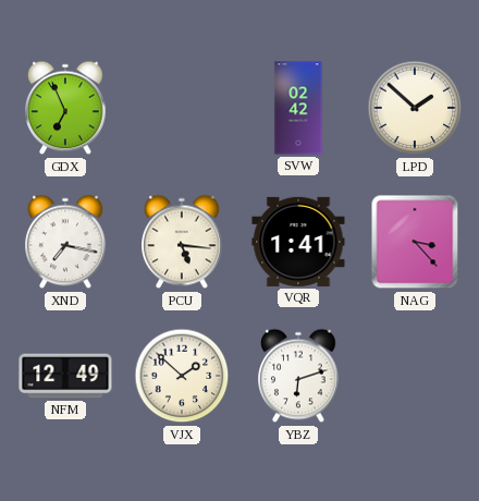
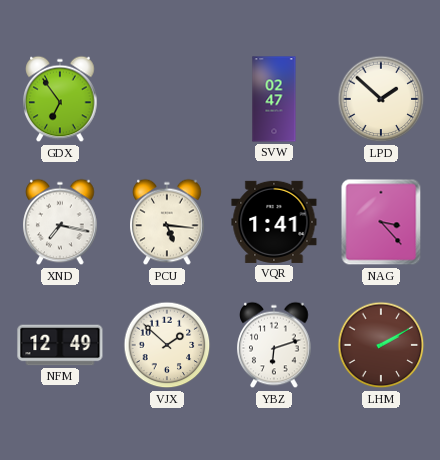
GDX: 6:56 -> 6:54
SVW: 02:42 -> 02:47
LHM: none -> 2:10
